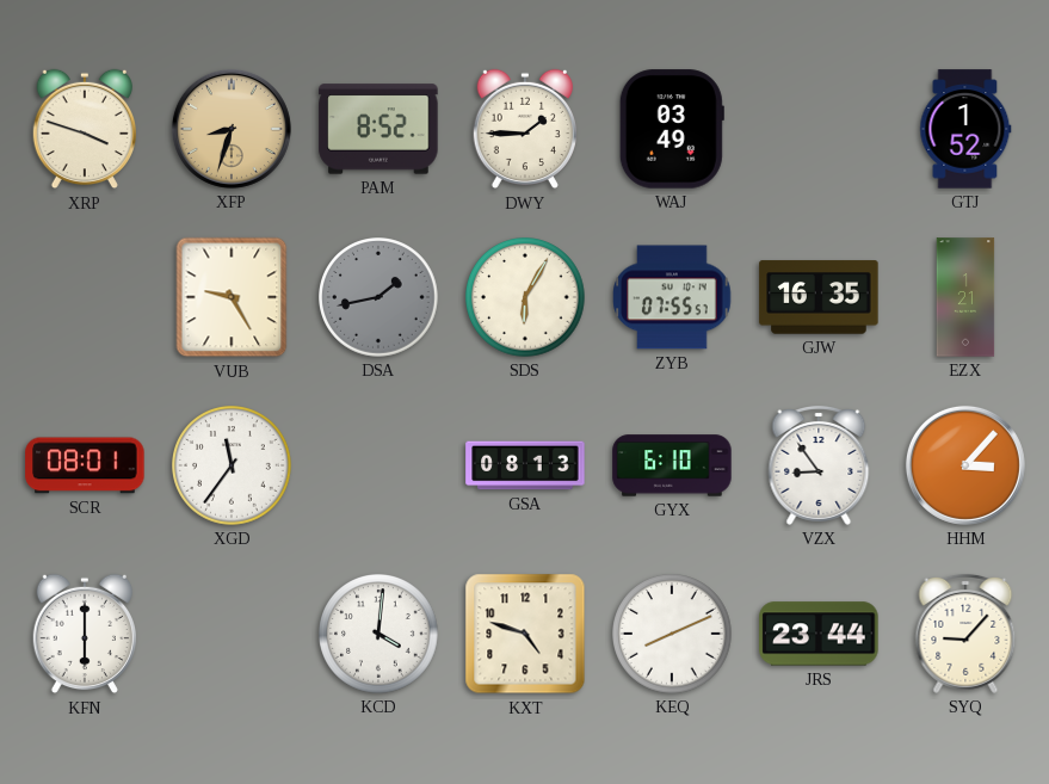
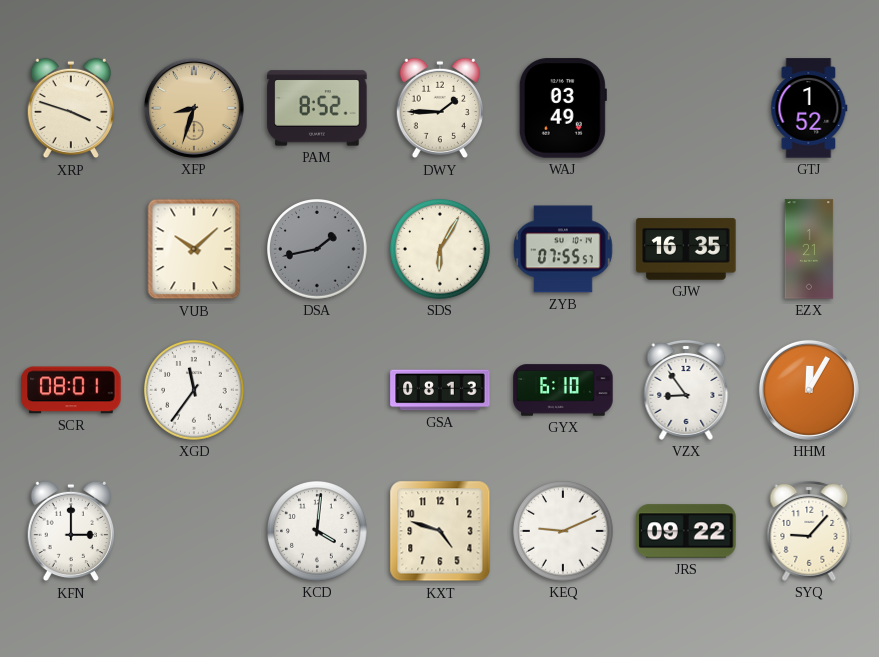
VUB: 9:25 -> 10:08
HHM: 3:07 -> 12:05
KFN: 6:00 -> 3:00
KEQ: 8:11 -> 9:11
JRS: 23:44 -> 09:22
